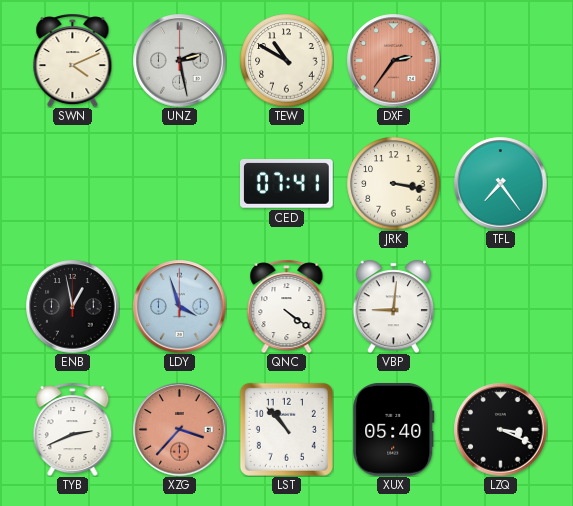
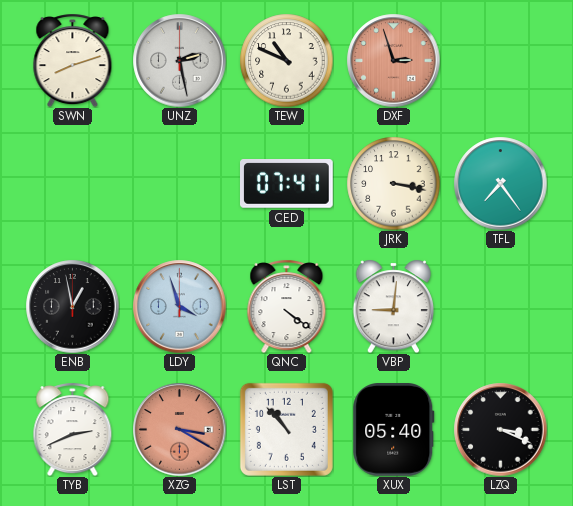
SWN: 4:11 -> 8:12
TEW: 10:50 -> 10:49
DXF: 2:36 -> 2:57
XZG: 3:37 -> 3:20
